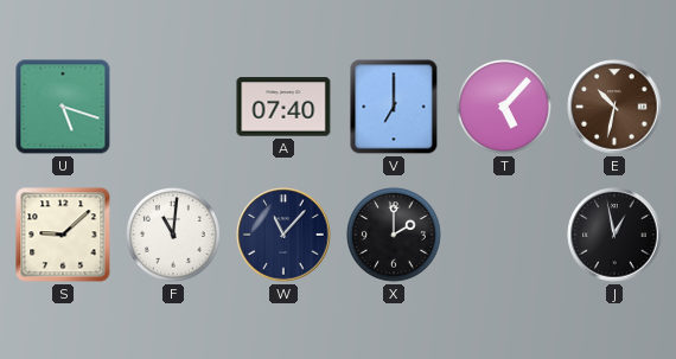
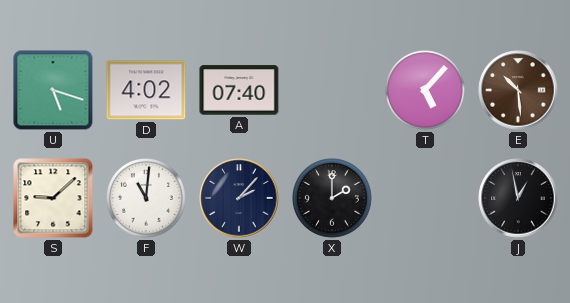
D: none -> 4:02
V: 7:00 -> none
E: 10:32 -> 10:29
W: 11:07 -> 2:07
